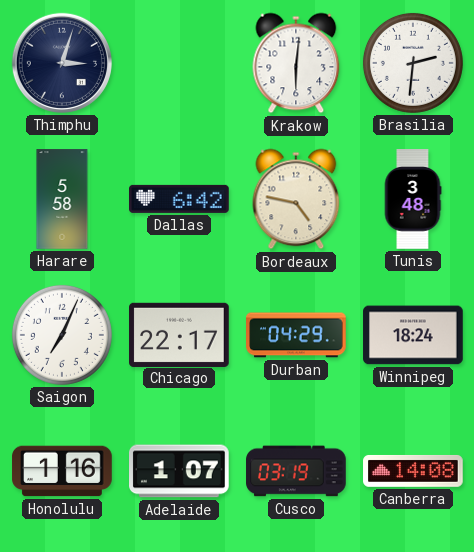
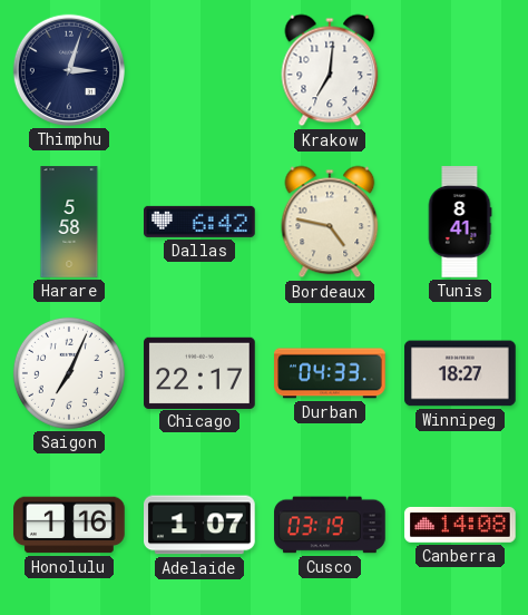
Krakow: 6:01 -> 7:01
Brasilia: 2:31 -> none
Tunis: 3:48 -> 8:41
Durban: 04:29 -> 04:33
Winnipeg: 18:24 -> 18:27
